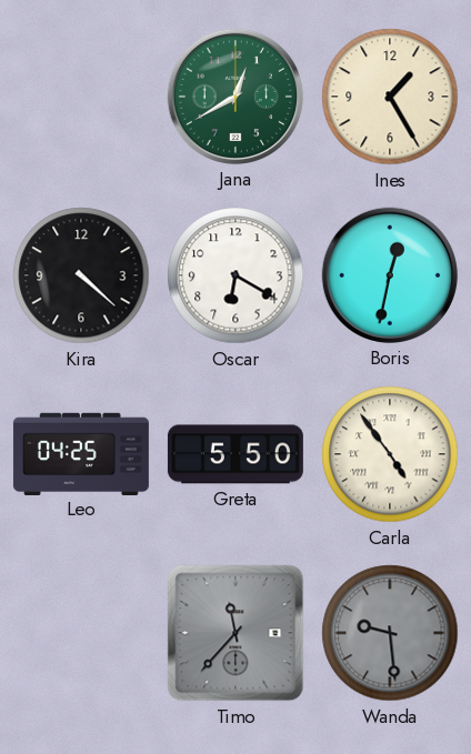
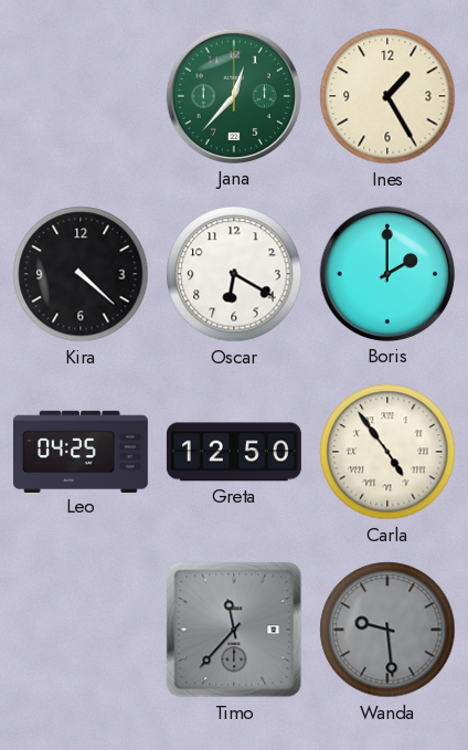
Jana: 12:40 -> 12:37
Boris: 12:32 -> 2:00
Greta: 5:50 -> 12:50
